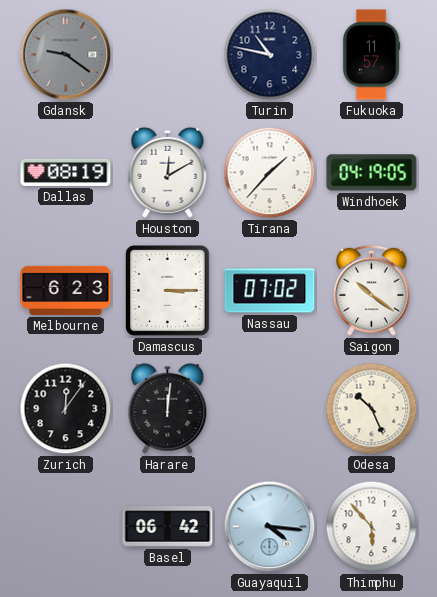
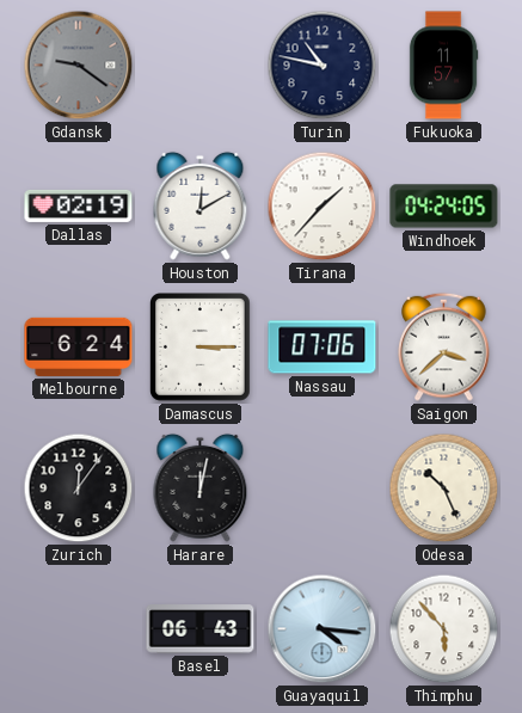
Dallas: 08:19 -> 02:19
Windhoek: 04:19 -> 04:24
Melbourne: 6:23 -> 6:24
Nassau: 07:02 -> 07:06
Saigon: 10:21 -> 3:38
Harare: 12:01 -> 12:02
Basel: 06:42 -> 06:43
